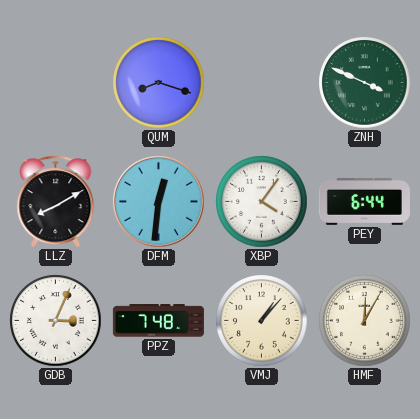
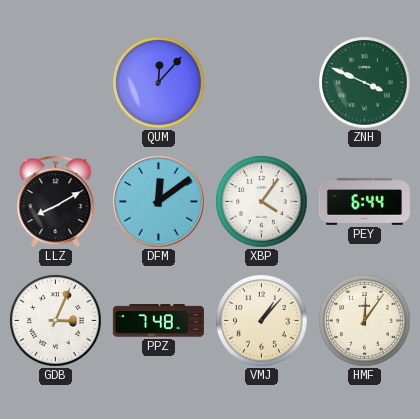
QUM: 8:18 -> 12:07
DFM: 12:31 -> 12:09
HMF: 12:05 -> 12:06
